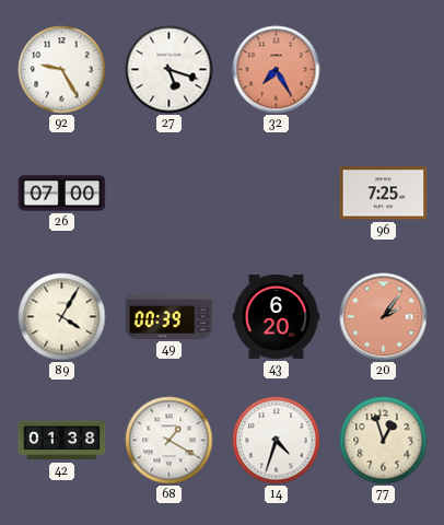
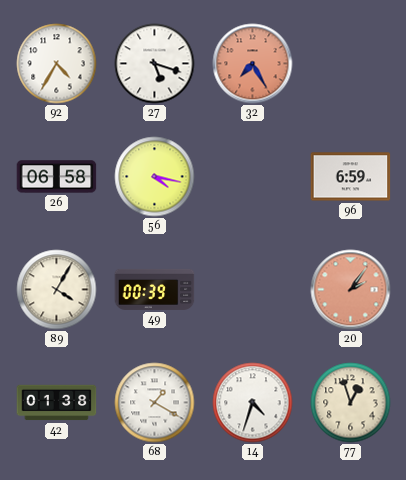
92: 9:25 -> 4:35
26: 07:00 -> 06:58
56: none -> 4:17
96: 7:25 -> 6:59
43: 6:20 -> none
